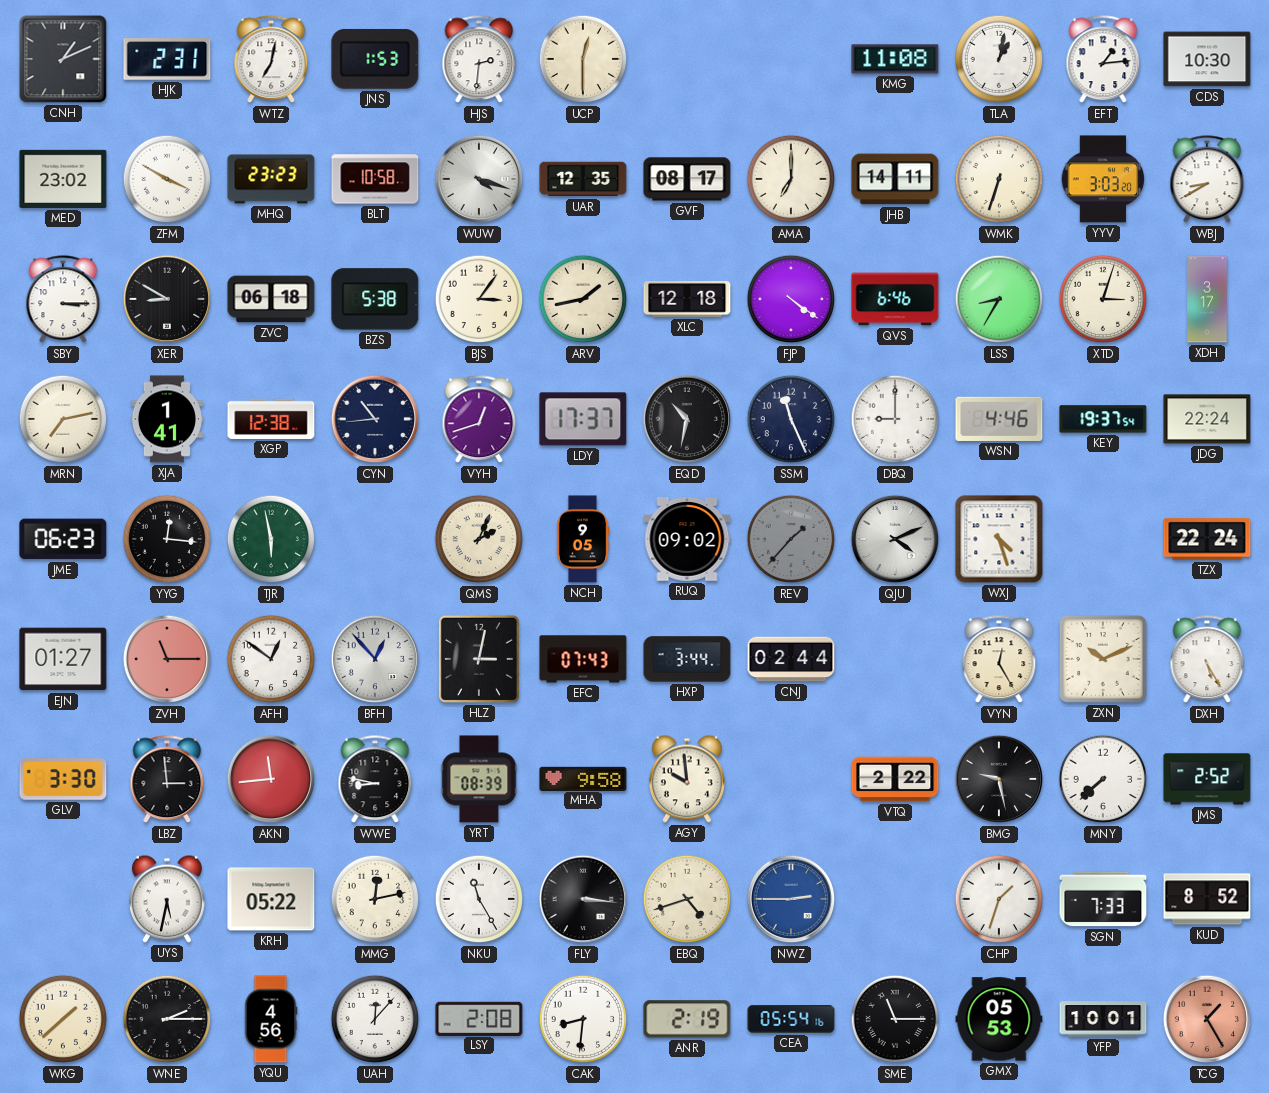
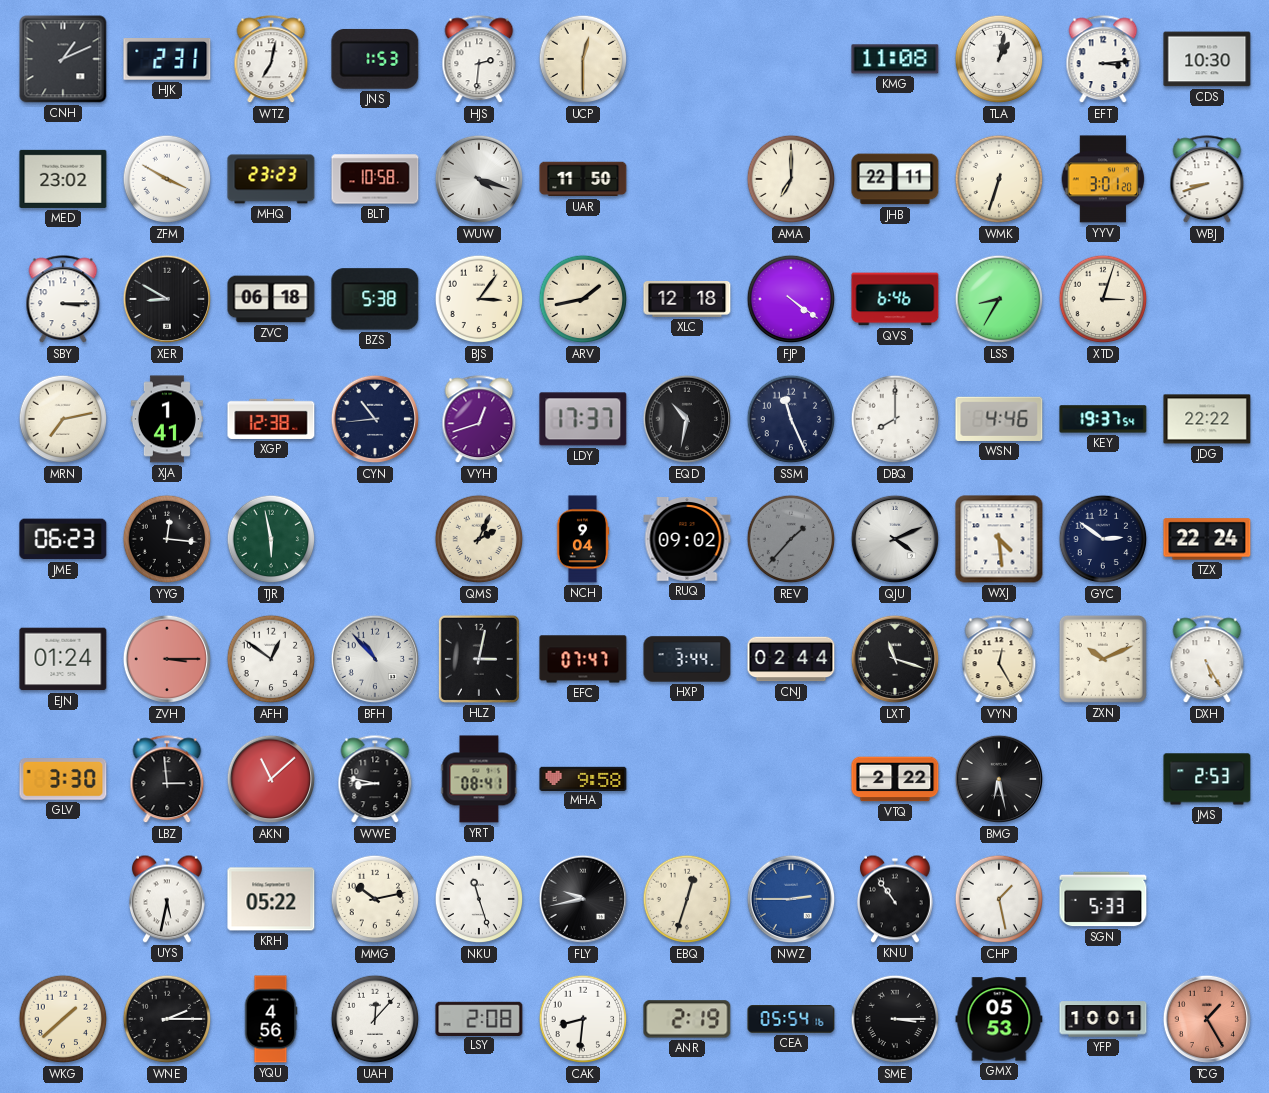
EFT: 1:14 -> 3:14
UAR: 12:35 -> 11:50
GVF: 08:17 -> none
JHB: 14:11 -> 22:11
YYV: 3:03 -> 3:01
WBJ: 8:40 -> 8:42
XDH: 3:17 -> none
DBQ: 9:00 -> 8:00
JDG: 22:24 -> 22:22
NCH: 9:05 -> 9:04
WXJ: 4:27 -> 4:29
GYC: none -> 2:51
EJN: 01:27 -> 01:24
ZVH: 11:15 -> 3:15
BFH: 12:53 -> 10:53
EFC: 07:43 -> 07:47
LXT: none -> 11:18
AKN: 11:44 -> 11:08
YRT: 08:39 -> 08:41
AGY: 9:59 -> none
BMG: 9:28 -> 6:28
MNY: 7:38 -> none
JMS: 2:52 -> 2:53
MMG: 12:13 -> 10:13
NKU: 11:25 -> 11:27
FLY: 3:16 -> 9:43
EBQ: 4:42 -> 12:33
KNU: none -> 10:54
CHP: 1:33 -> 1:28
SGN: 7:33 -> 5:33
KUD: 8:52 -> none
SME: 11:15 -> 3:15
